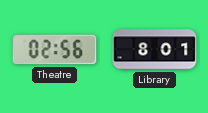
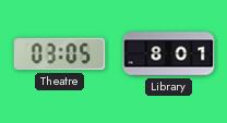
Theatre: 02:56 -> 03:05
